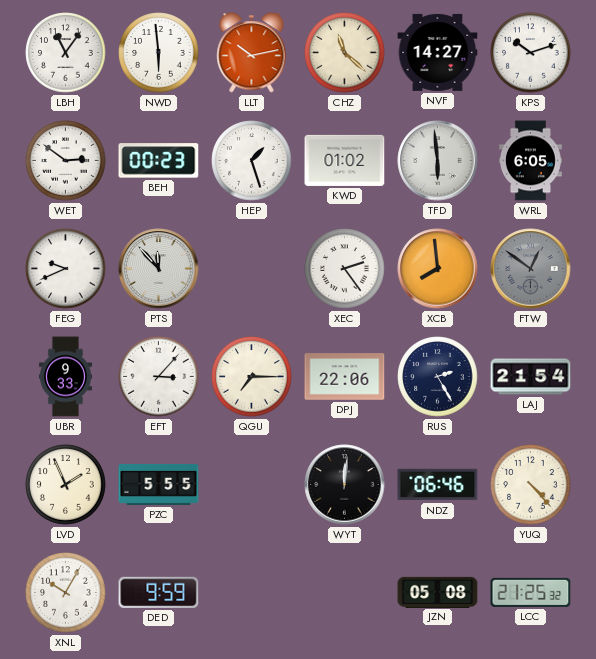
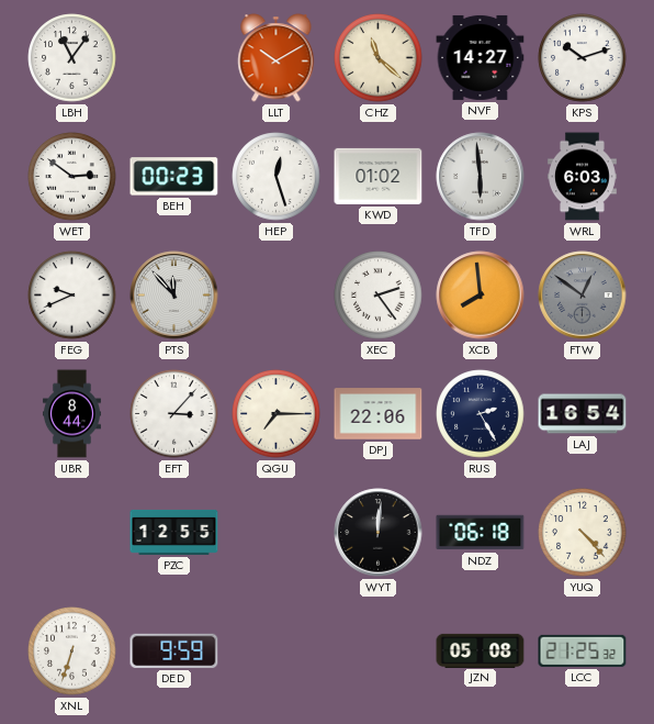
NWD: 5:59 -> none
LLT: 10:13 -> 10:10
HEP: 1:27 -> 12:27
WRL: 6:05 -> 6:03
UBR: 9:33 -> 8:44
LAJ: 21:54 -> 16:54
LVD: 1:56 -> none
PZC: 5:55 -> 12:55
NDZ: 06:46 -> 06:18
XNL: 10:05 -> 6:33
